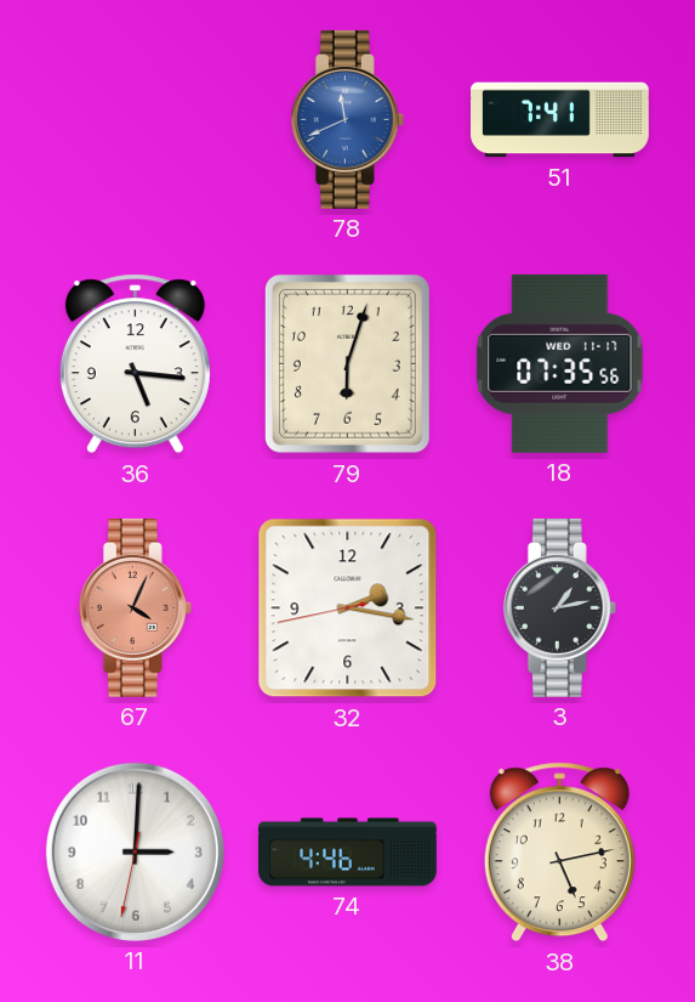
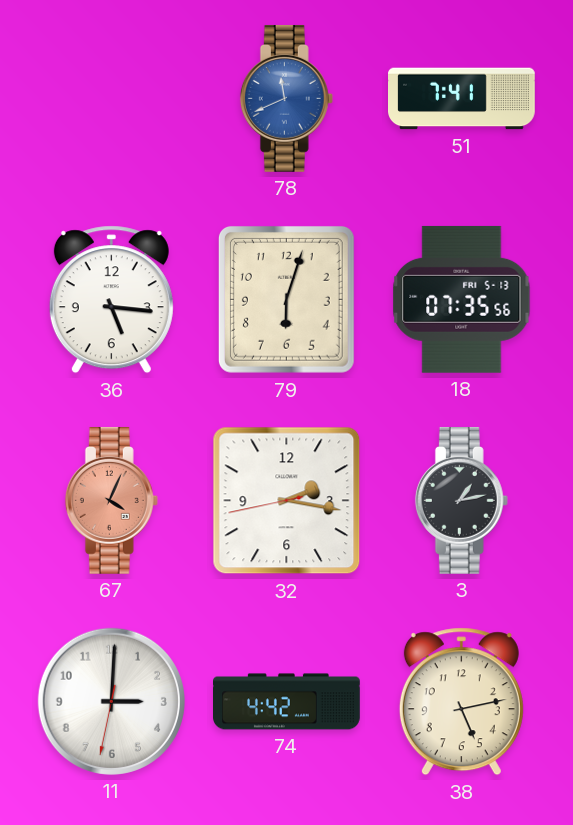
18 date: WED 11-17 -> FRI 5-13
74: 4:46 -> 4:42
